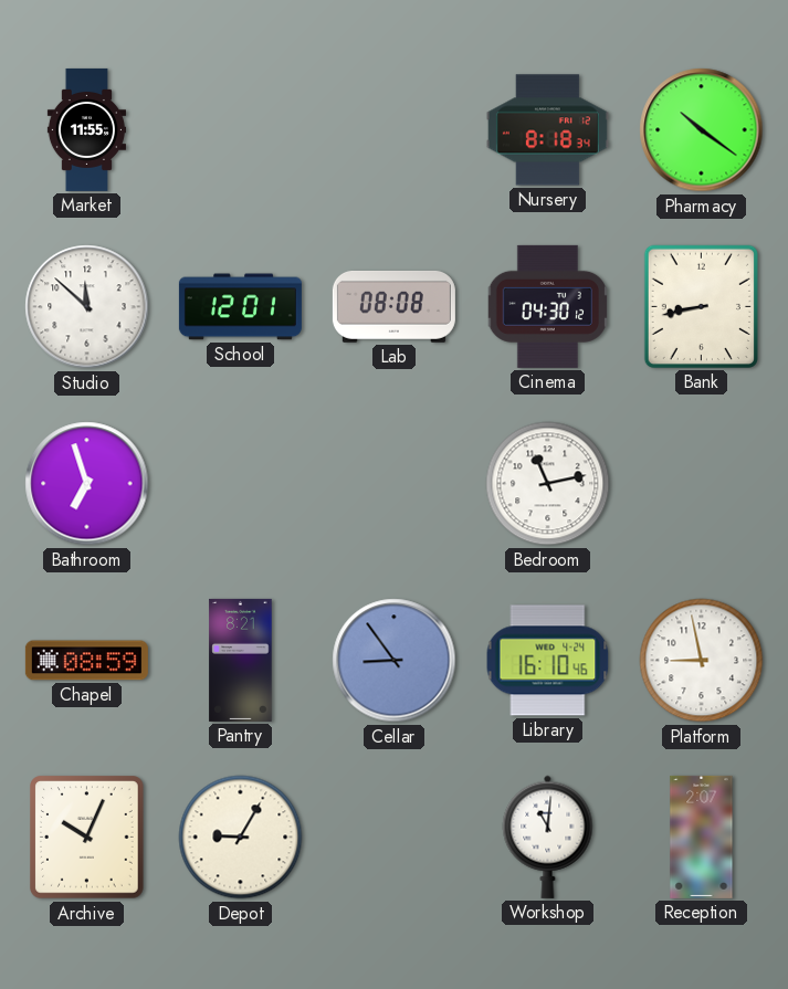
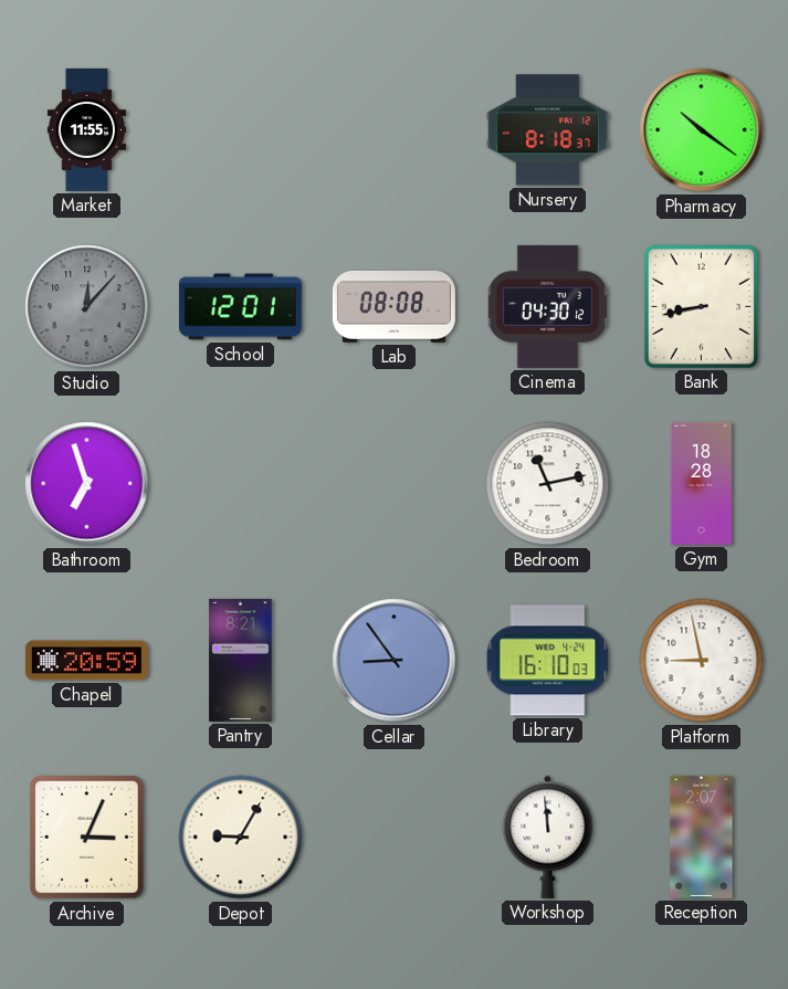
Nursery: 8:18:34 -> 8:18:37
Studio: 11:52 -> 12:07
Studio dial: white -> grey
Gym: none -> 18:28
Chapel: 08:59 -> 20:59
Library: 16:10:46 -> 16:10:03
Archive: 10:04 -> 3:04
Workshop: 11:01 -> 11:59
